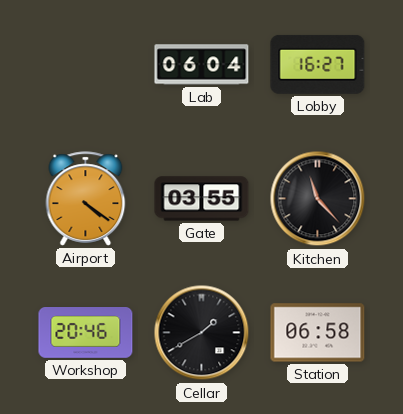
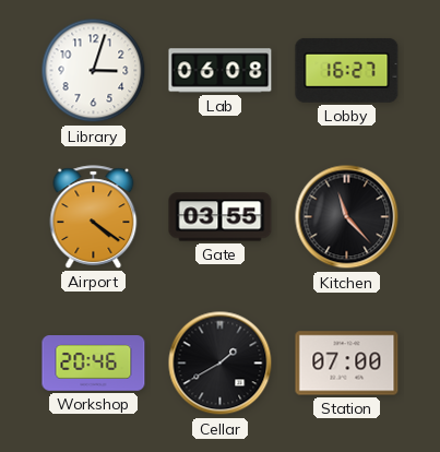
Library: none -> 3:03
Lab: 06:04 -> 06:08
Station: 06:58 -> 07:00
